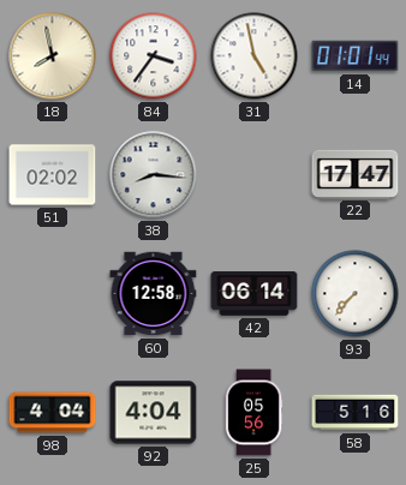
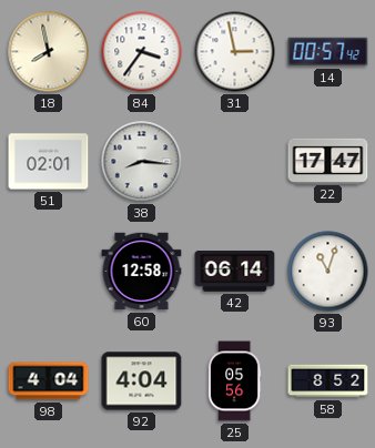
31: 4:58 -> 2:58
14: 01:01 -> 00:57
51: 02:02 -> 02:01
93: 7:37 -> 11:03
58: 5:16 -> 8:52
